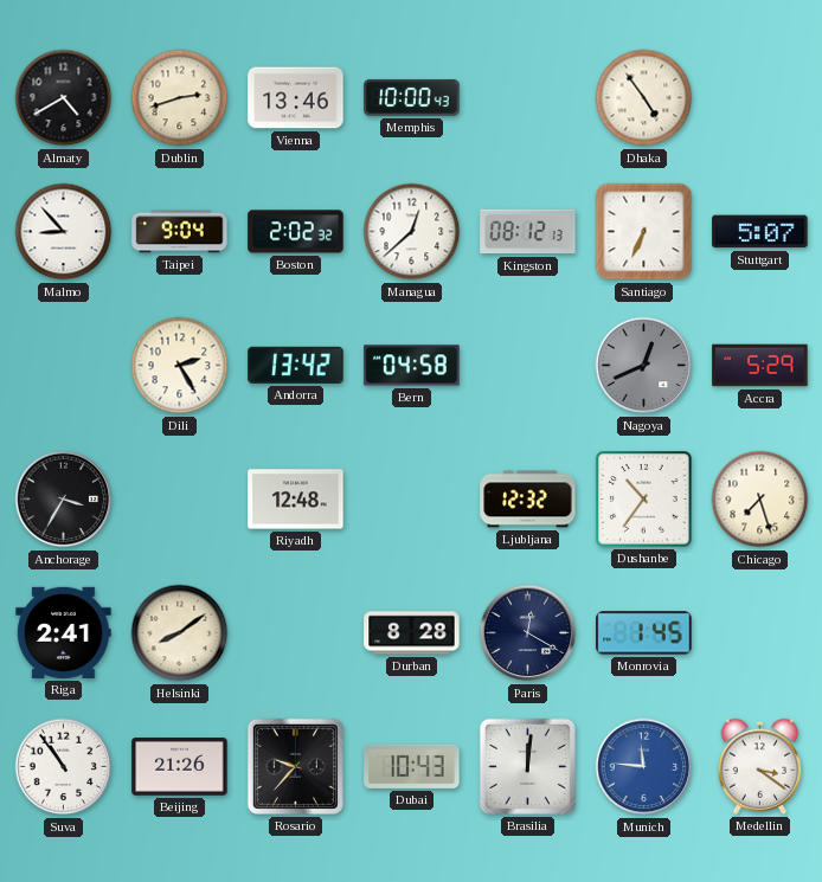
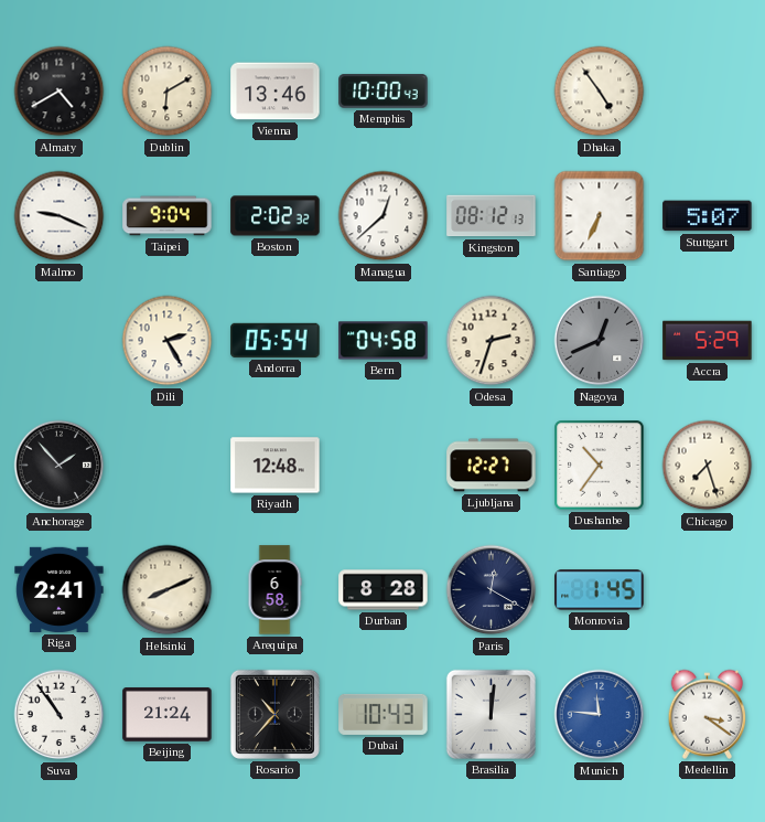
Dublin: 2:42 -> 6:10
Malmo: 8:53 -> 9:19
Andorra: 13:42 -> 05:54
Odesa: none -> 2:33
Anchorage: 3:35 -> 1:53
Ljubljana: 12:32 -> 12:27
Helsinki: 8:09 -> 8:11
Arequipa: none -> 6:58
Beijing: 21:26 -> 21:24
Rosario: 9:37 -> 10:37
